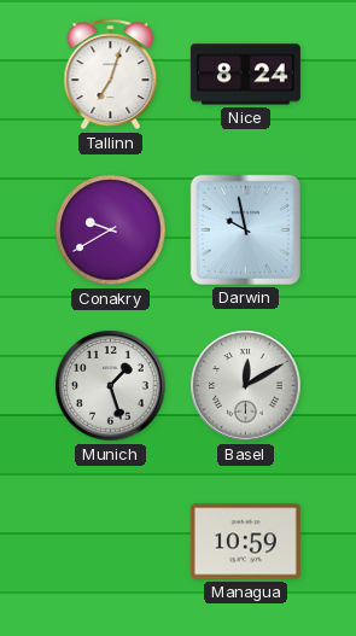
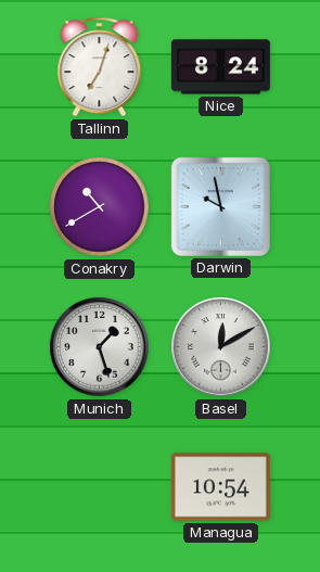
Conakry: 9:40 -> 10:40
Managua: 10:59 -> 10:54
